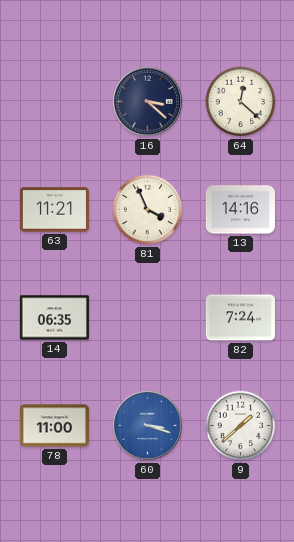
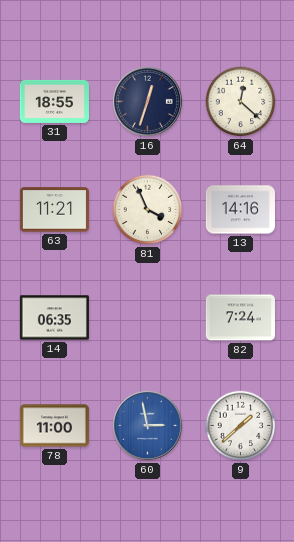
31: none -> 18:55
16: 3:22 -> 12:33
60: 3:18 -> 2:58
